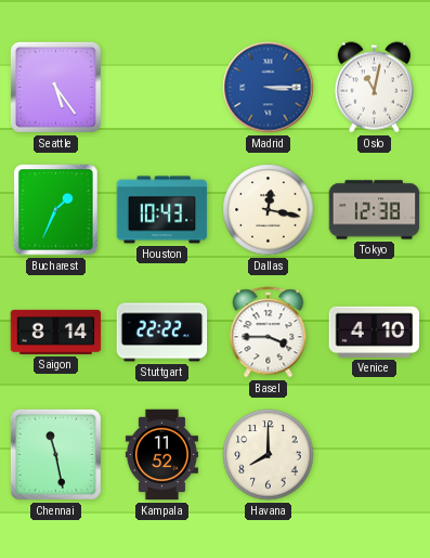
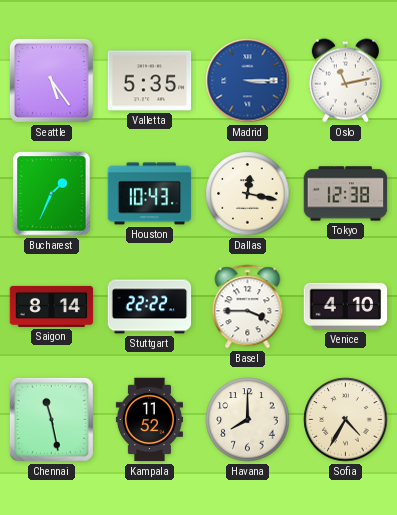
Valletta: none -> 5:35
Oslo: 11:02 -> 11:13
Sofia: none -> 4:35
